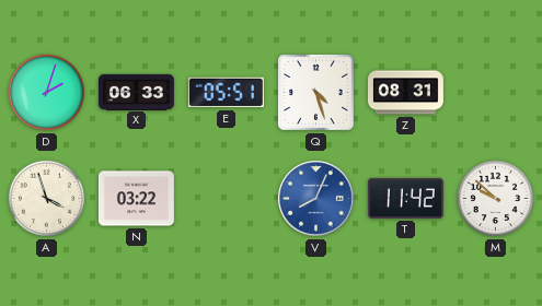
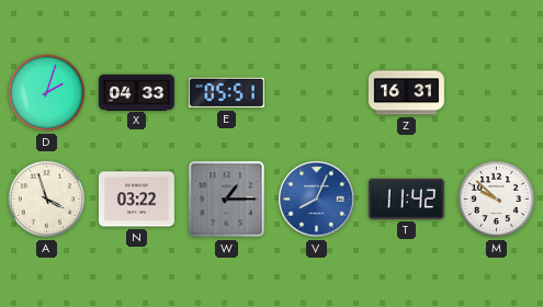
X: 06:33 -> 04:33
Q: 4:27 -> none
Z: 08:31 -> 16:31
W: none -> 1:15
